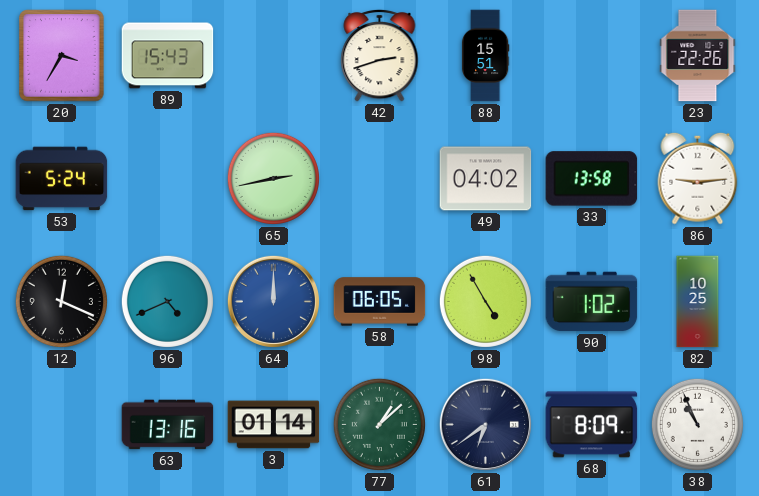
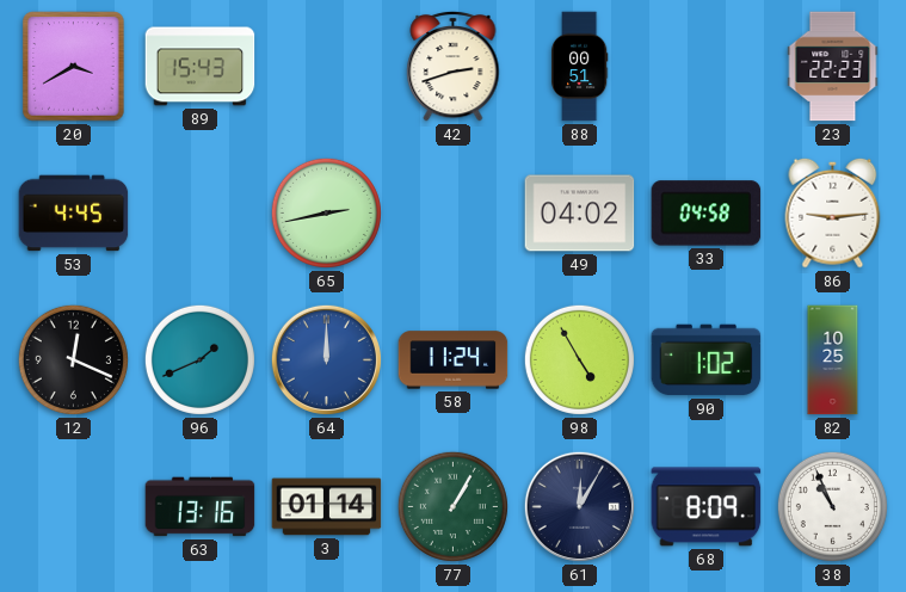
20: 3:35 -> 3:40
88: 15:51 -> 00:51
23: 22:26 -> 22:23
53: 5:24 -> 4:45
33: 13:58 -> 04:58
96: 4:41 -> 1:41
58: 06:05 -> 11:24
77: 1:08 -> 1:05
61: 6:39 -> 12:05
